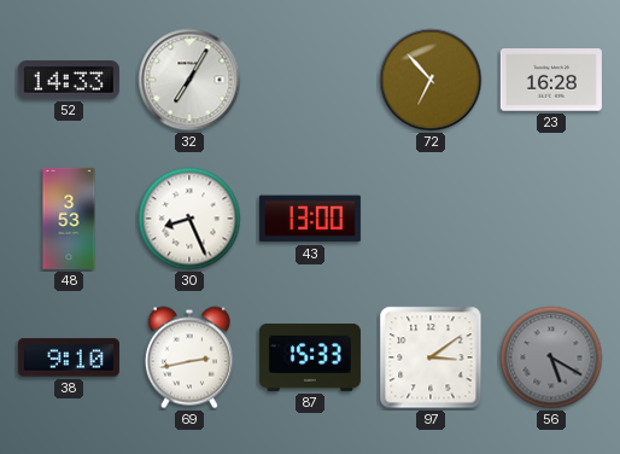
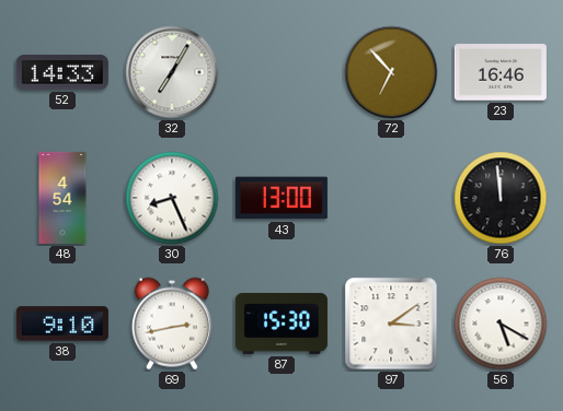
23: 16:28 -> 16:46
48: 3:53 -> 4:54
76: none -> 11:59
87: 15:33 -> 15:30
56 dial: grey -> white
